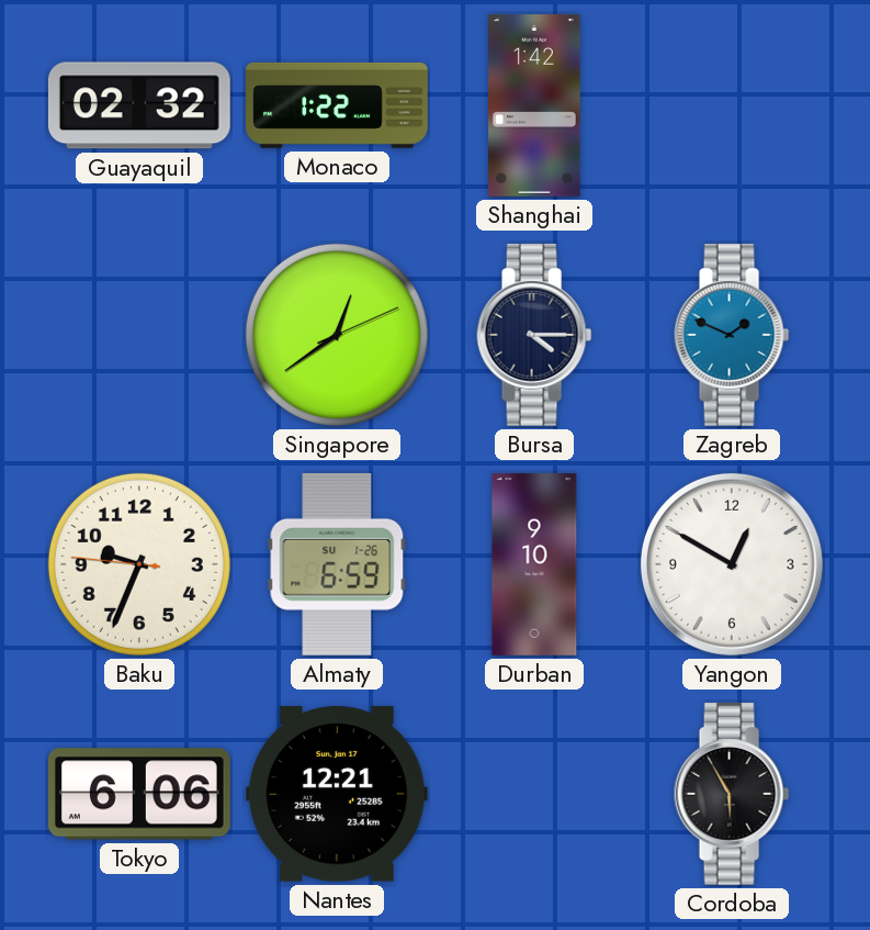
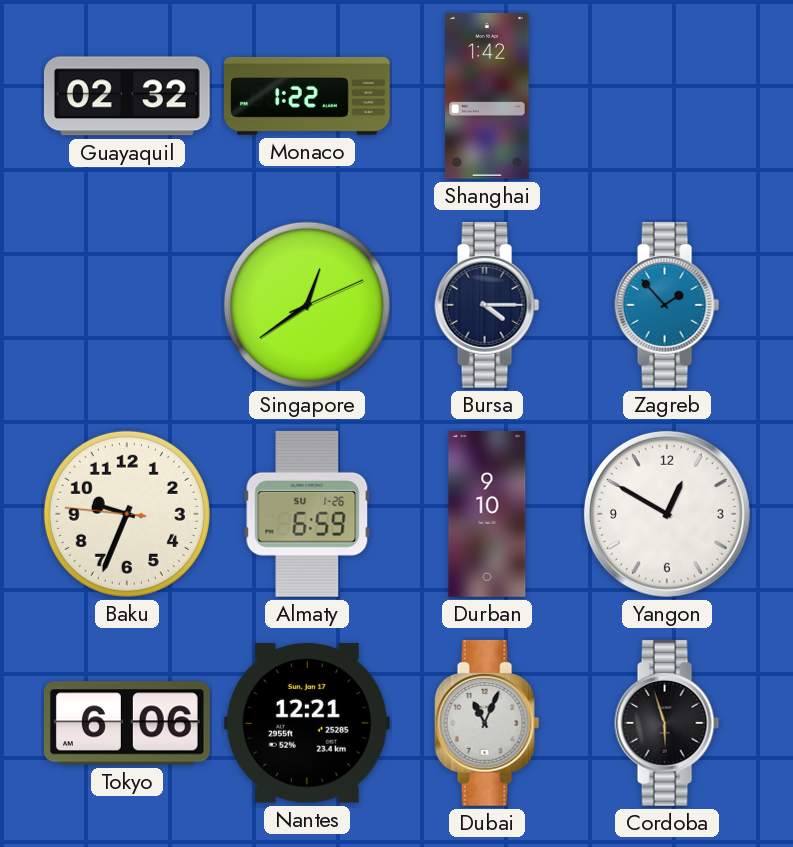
Zagreb: 1:49 -> 1:53
Dubai: none -> 11:04
Cordoba: 5:55 -> 5:57
